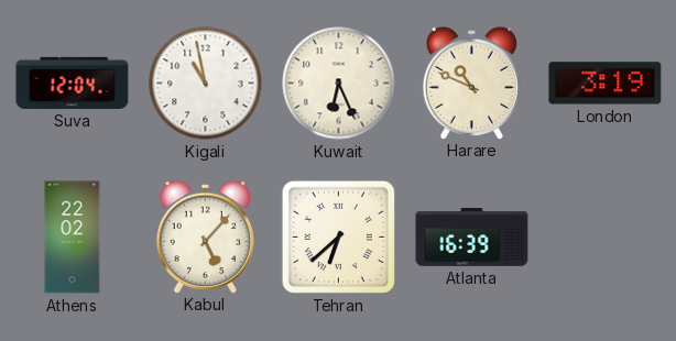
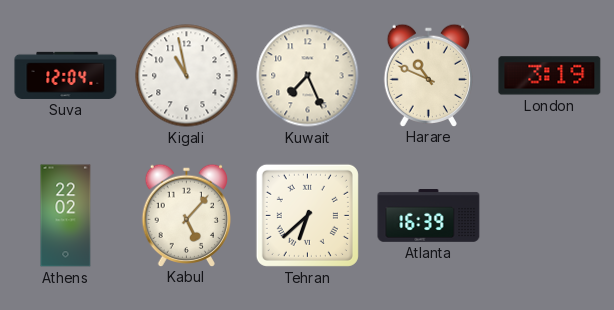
Kuwait: 6:26 -> 7:26
